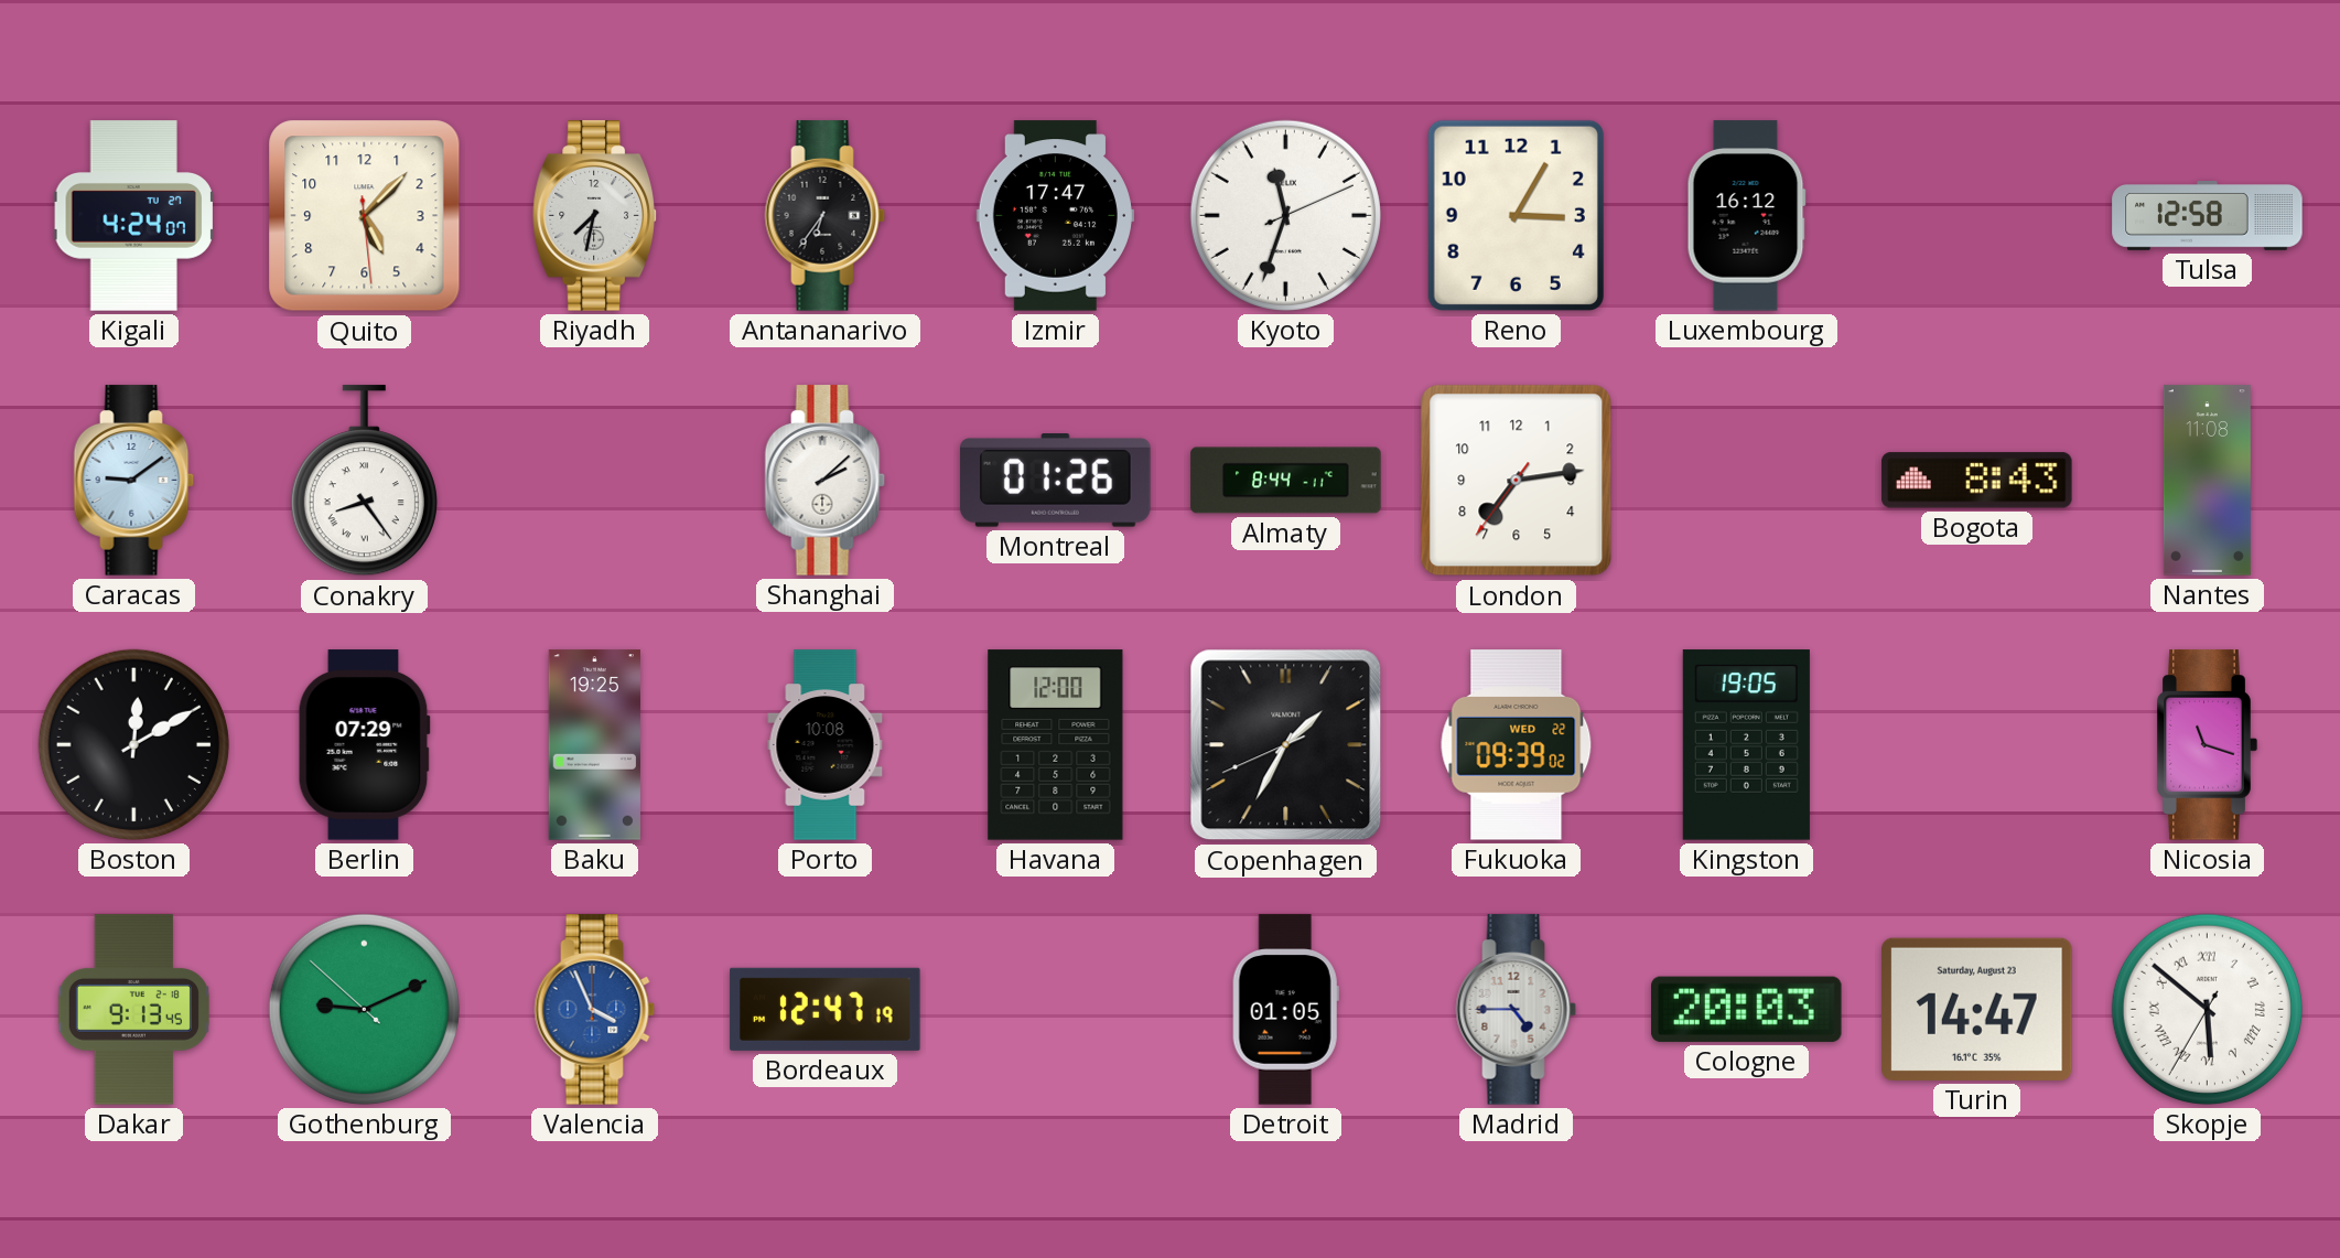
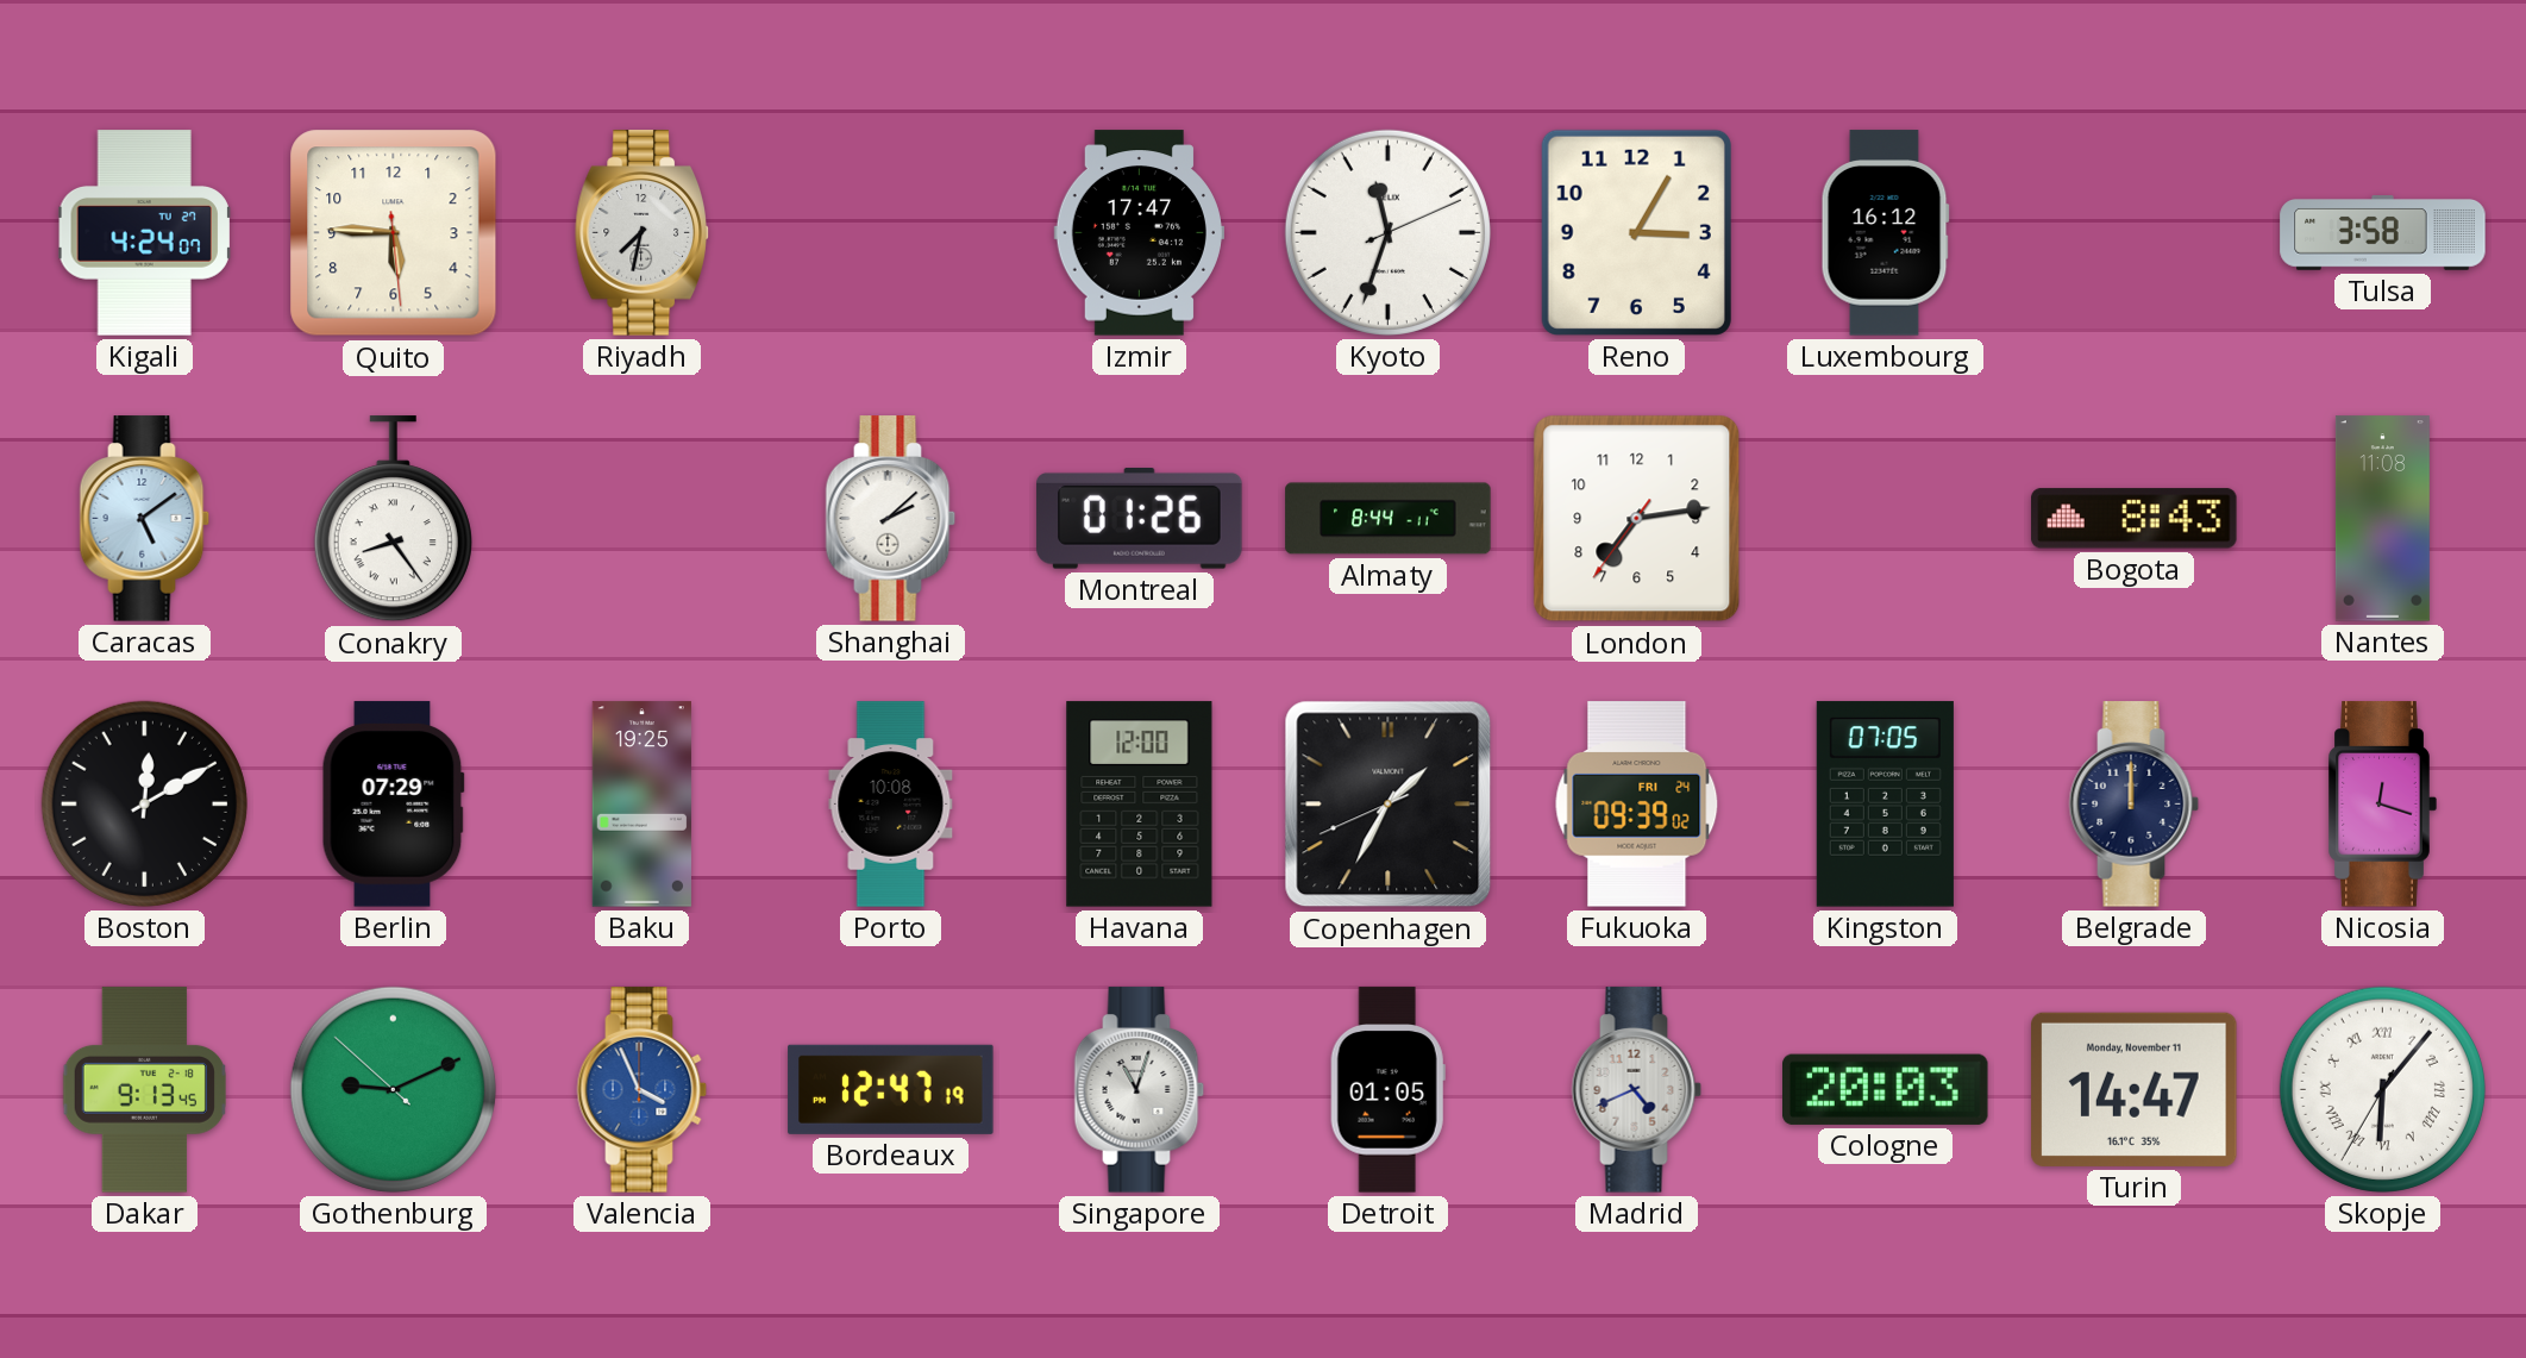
Quito: 5:07 -> 5:45
Antananarivo: 6:36 -> none
Tulsa: 12:58 -> 3:58
Caracas: 9:09 -> 5:09
Fukuoka date: WED 22 -> FRI 24
Kingston: 19:05 -> 07:05
Belgrade: none -> 12:00
Nicosia: 11:18 -> 12:18
Singapore: none -> 11:03
Madrid: 4:45 -> 4:41
Turin date: Saturday, August 23 -> Monday, November 11
Skopje: 5:51 -> 6:06
